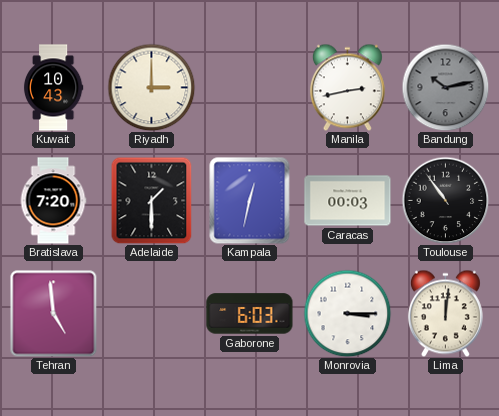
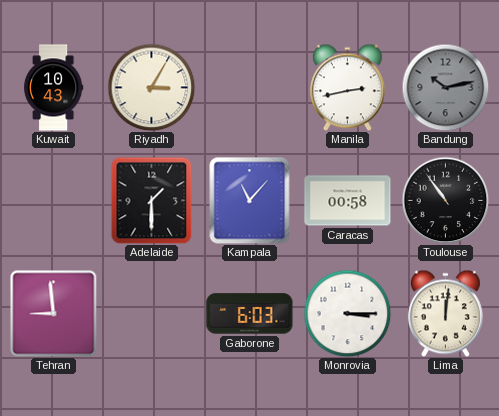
Riyadh: 3:00 -> 3:05
Bratislava: 7:20 -> none
Kampala: 12:32 -> 11:07
Caracas: 00:03 -> 00:58
Tehran: 4:59 -> 8:59
